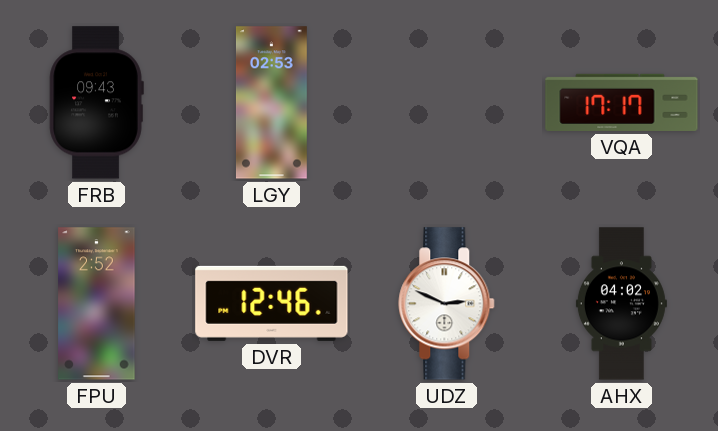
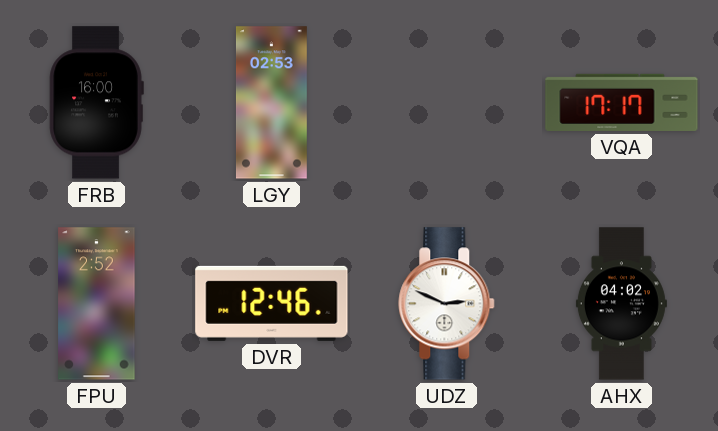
FRB: 09:43 -> 16:00
